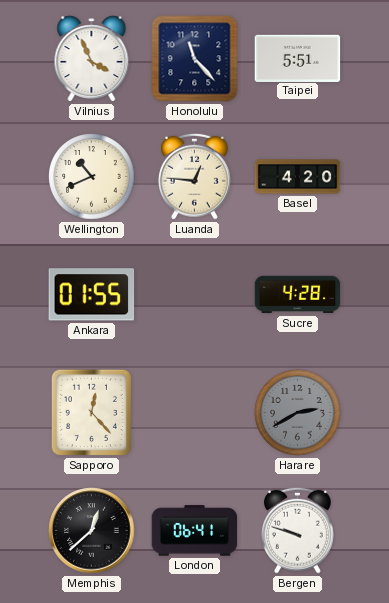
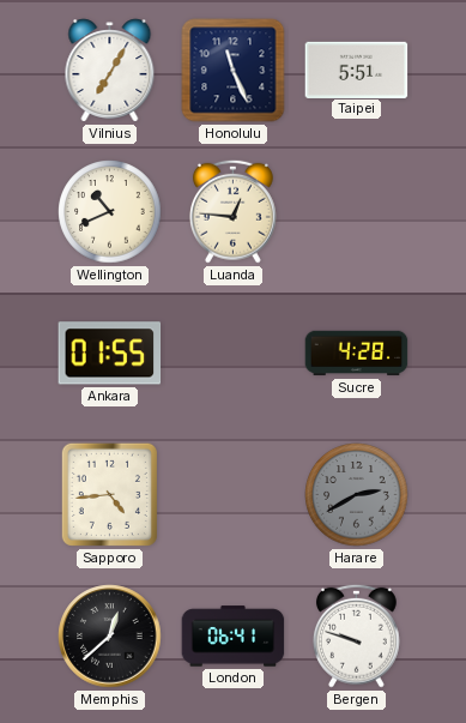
Vilnius: 3:56 -> 7:05
Honolulu: 11:23 -> 11:26
Basel: 4:20 -> none
Sapporo: 12:23 -> 4:44
